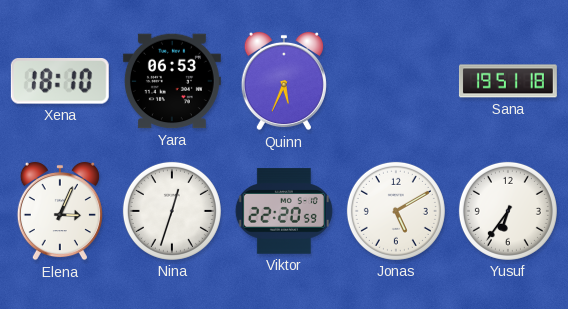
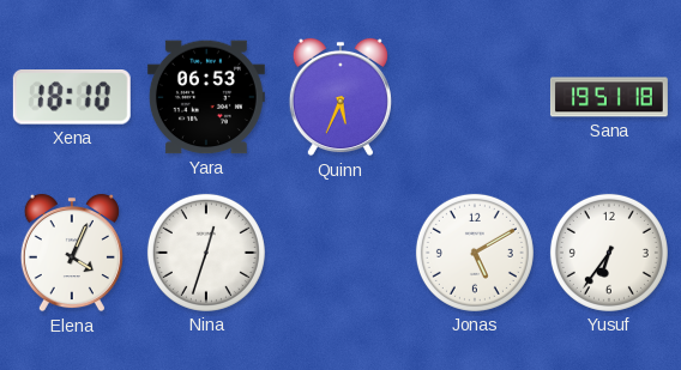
Elena: 3:04 -> 4:04
Viktor: 22:20 -> none
